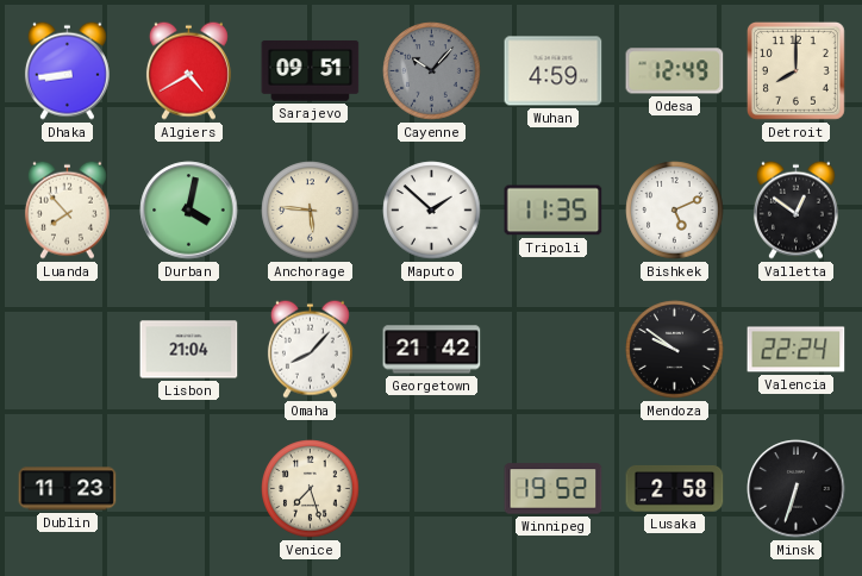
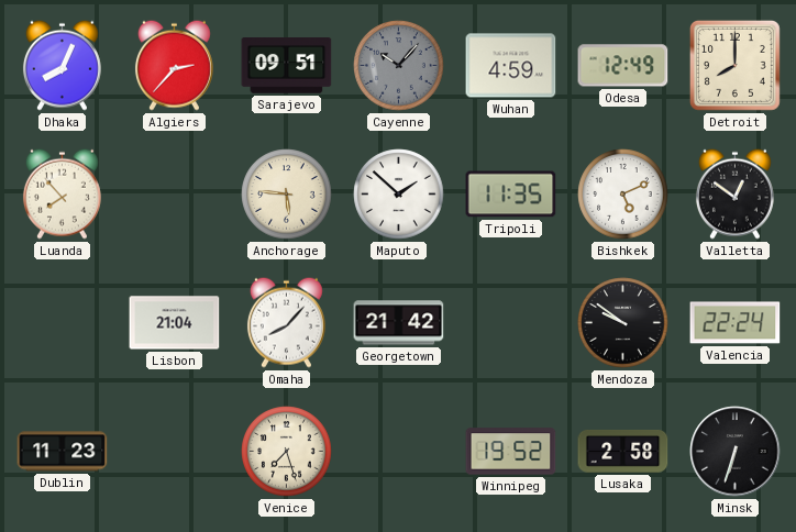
Dhaka: 8:44 -> 8:04
Algiers: 4:40 -> 2:37
Durban: 4:02 -> none
